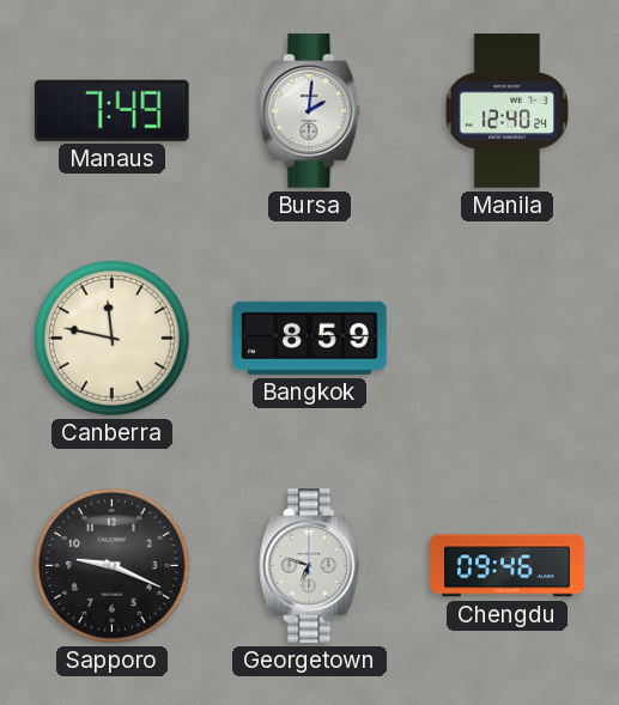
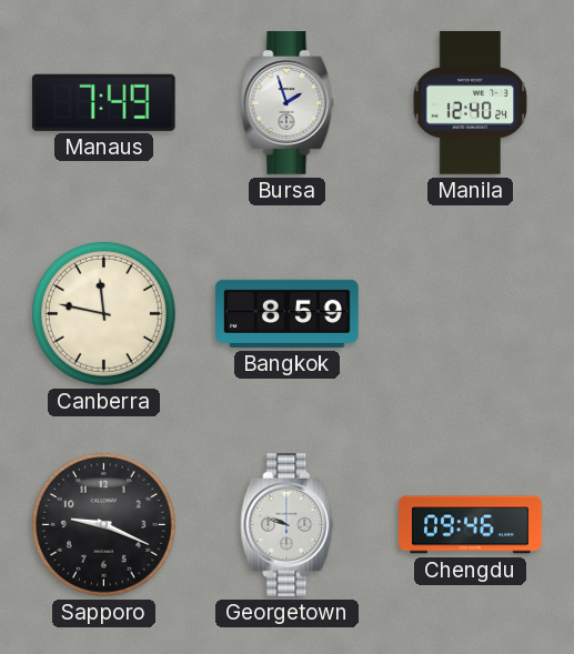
Bursa: 2:01 -> 1:57
Georgetown: 6:48 -> 9:48
